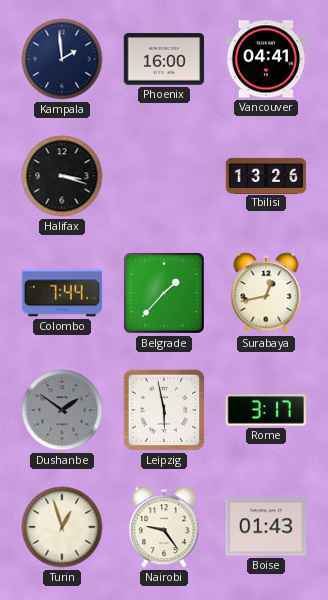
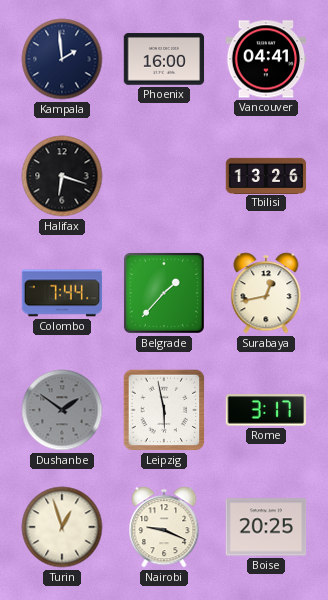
Halifax: 3:18 -> 6:18
Nairobi: 9:24 -> 9:19
Boise: 01:43 -> 20:25
